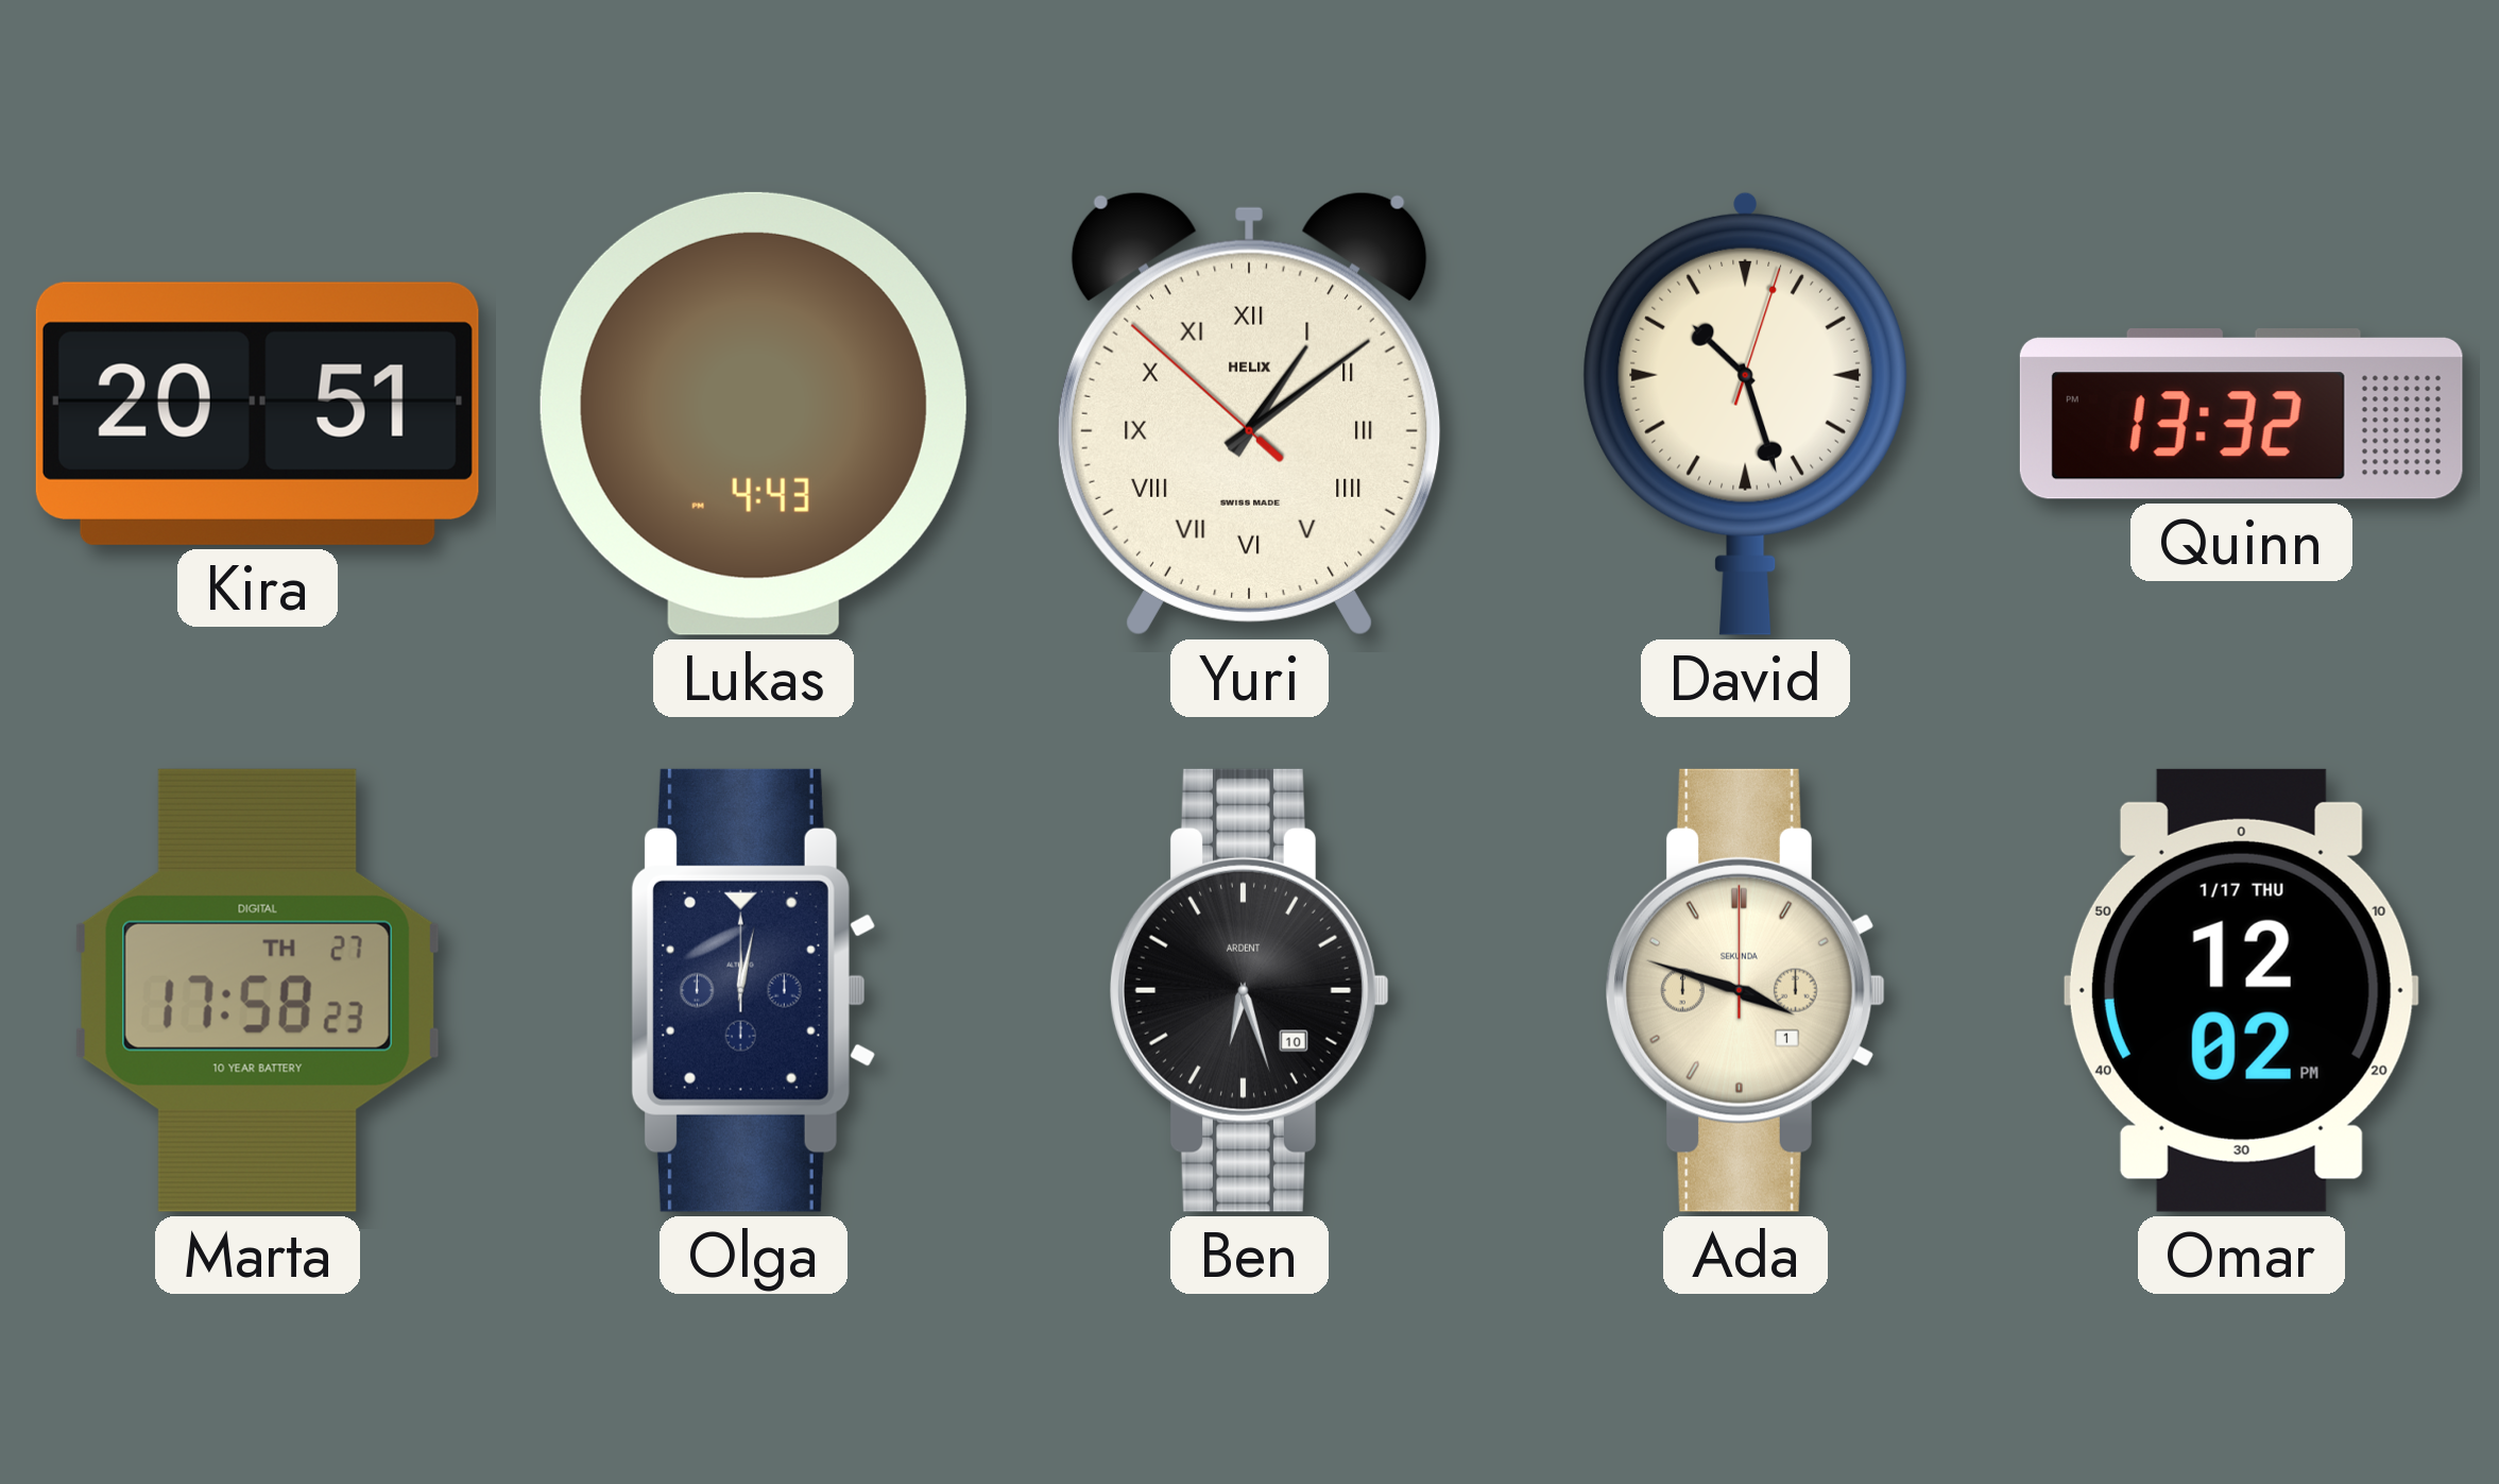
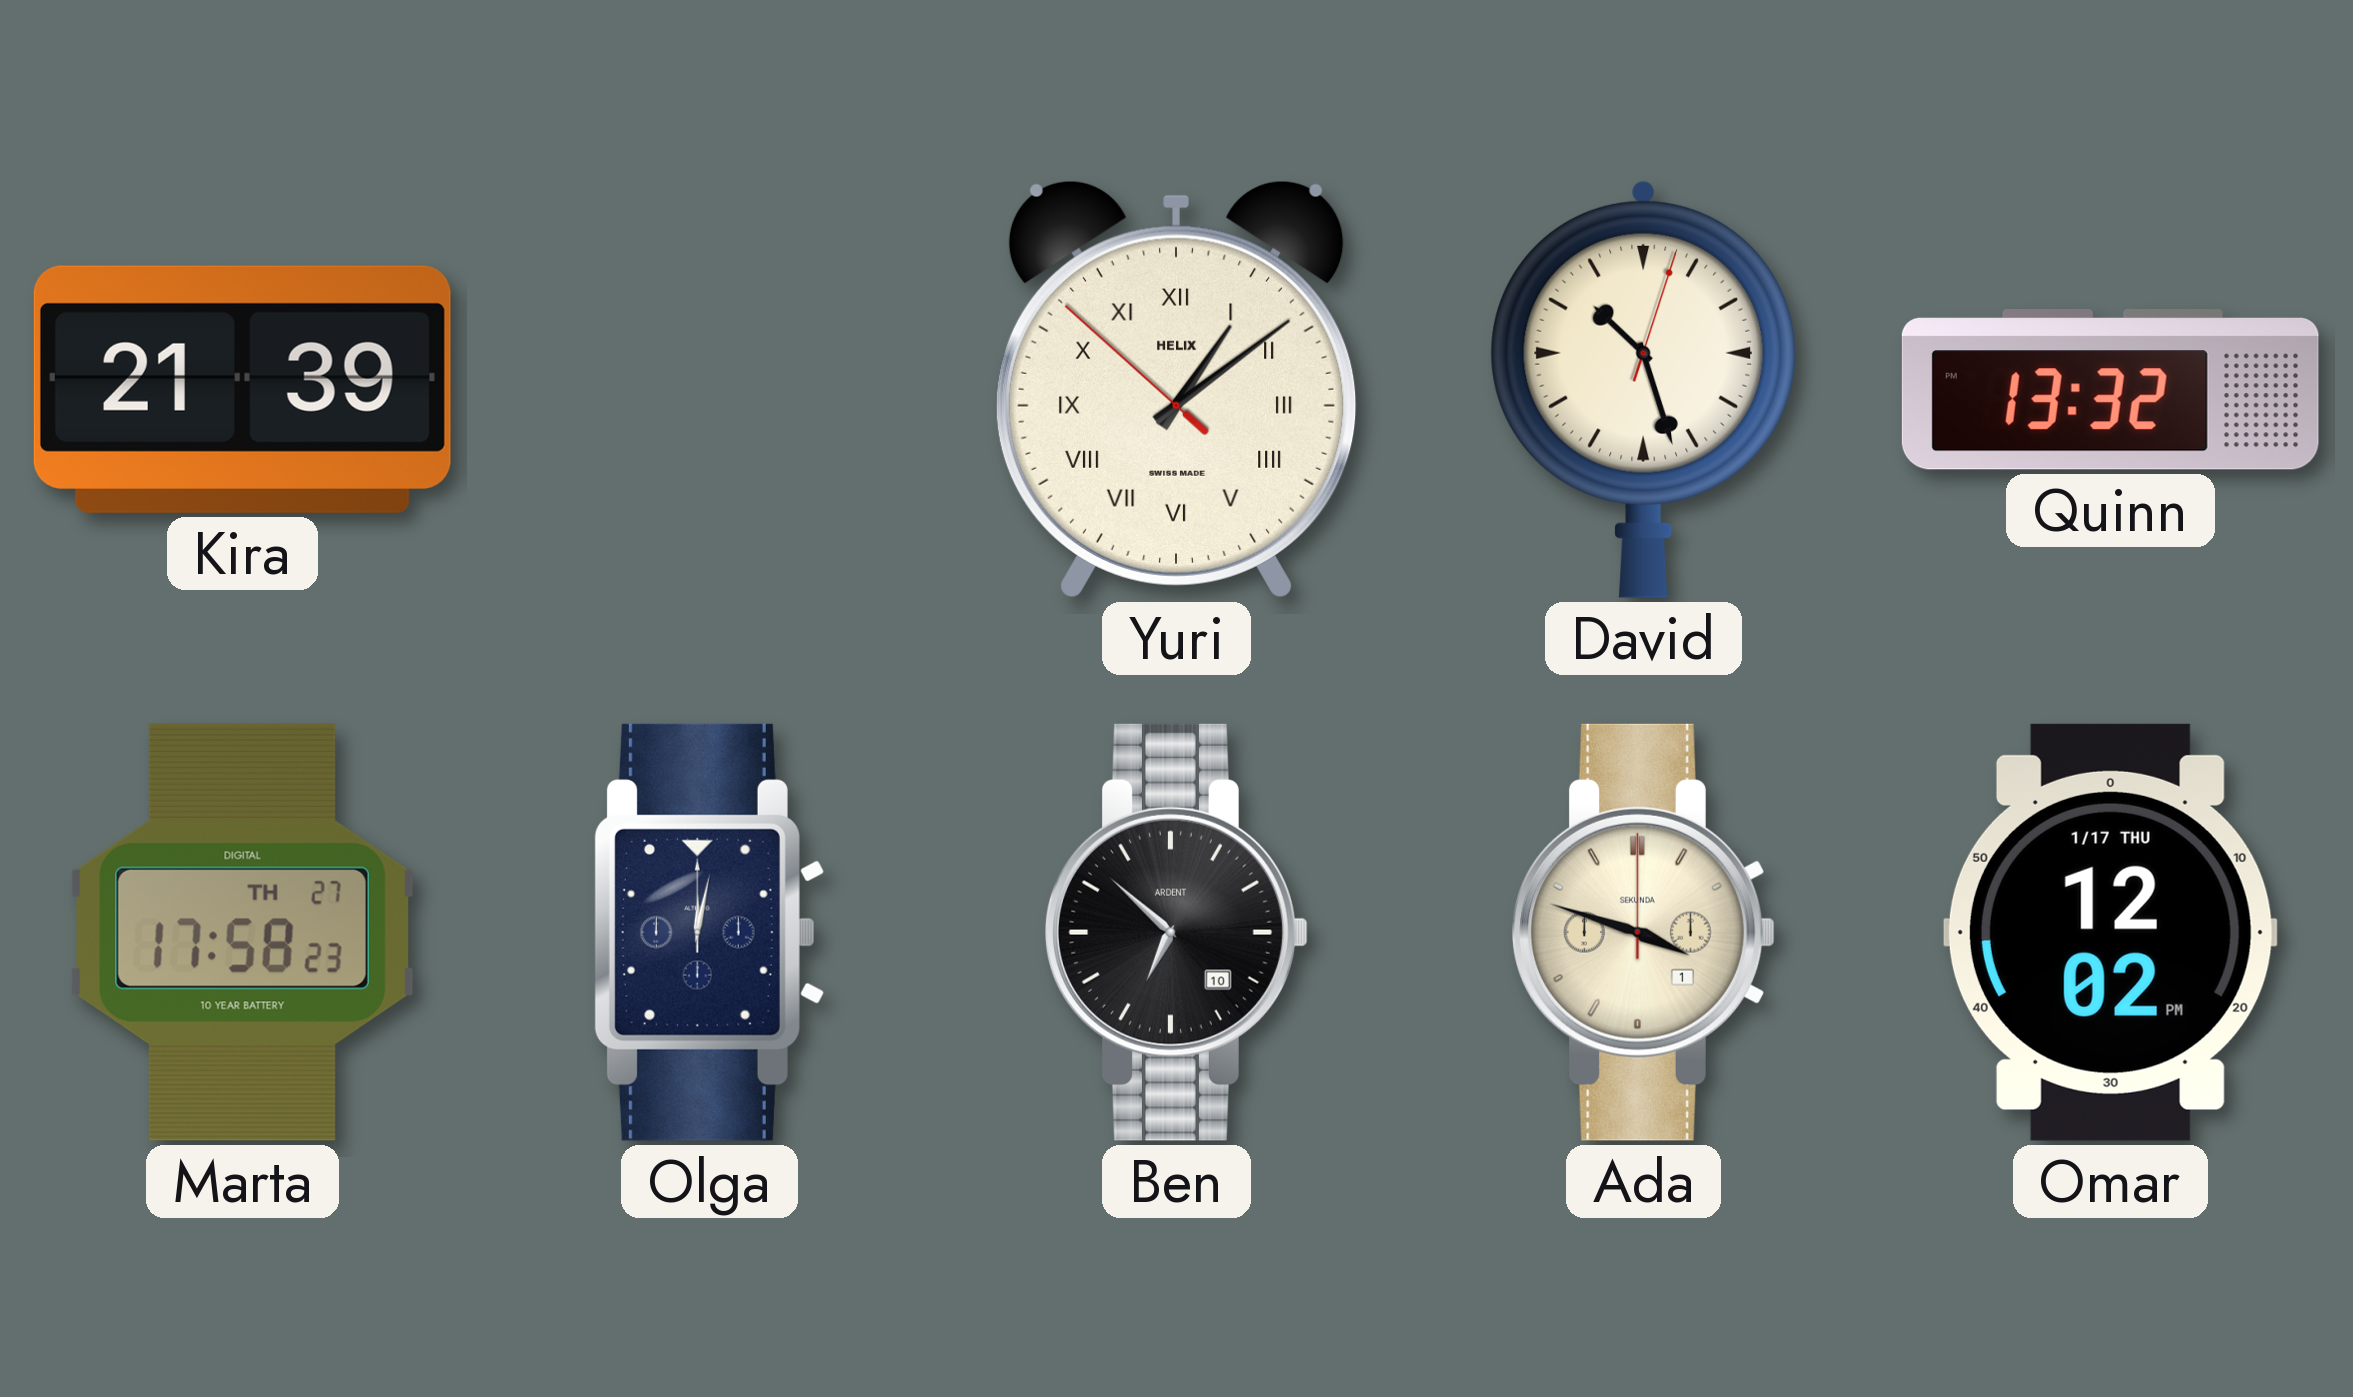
Kira: 20:51 -> 21:39
Lukas: 4:43 -> none
Ben: 6:27 -> 6:52
